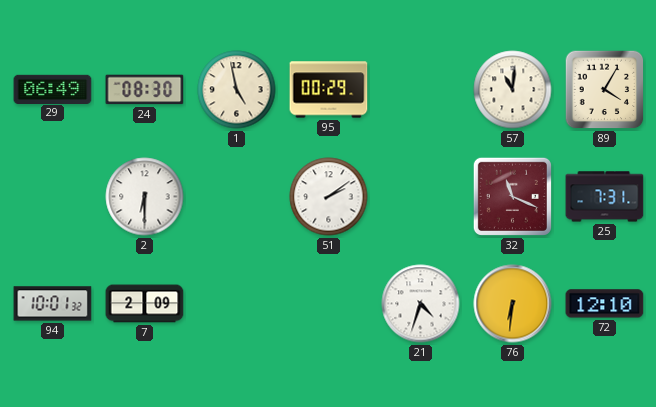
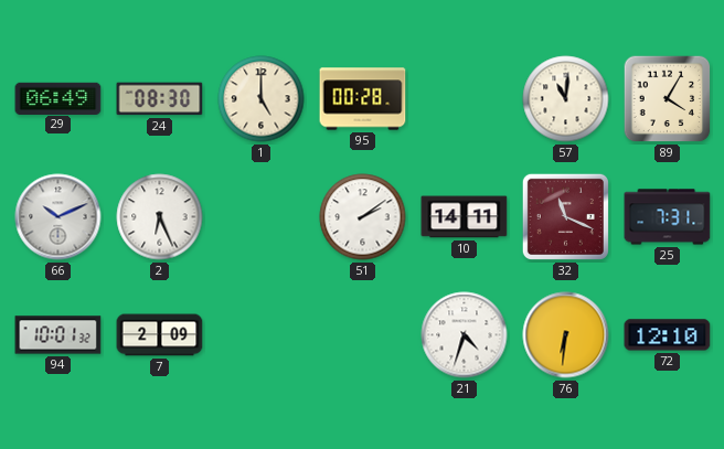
1: 4:58 -> 5:00
95: 00:29 -> 00:28
66: none -> 10:11
2: 6:30 -> 6:26
10: none -> 14:11
